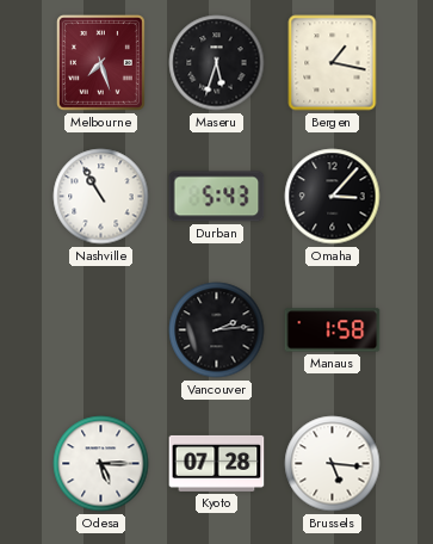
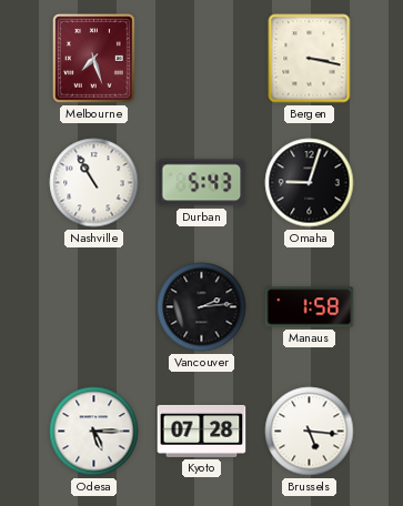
Maseru: 5:33 -> none
Bergen: 1:17 -> 3:17
Omaha: 3:07 -> 9:03
